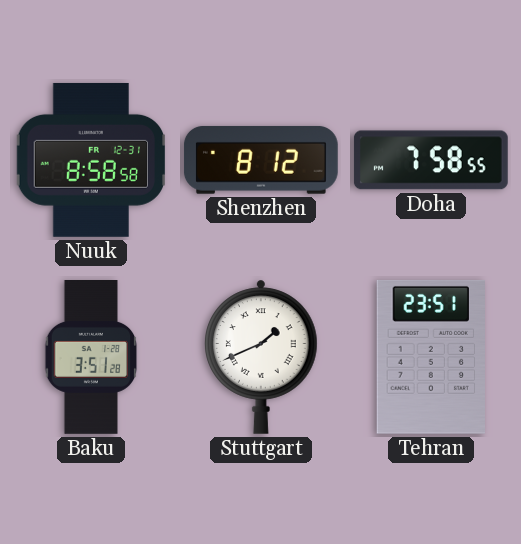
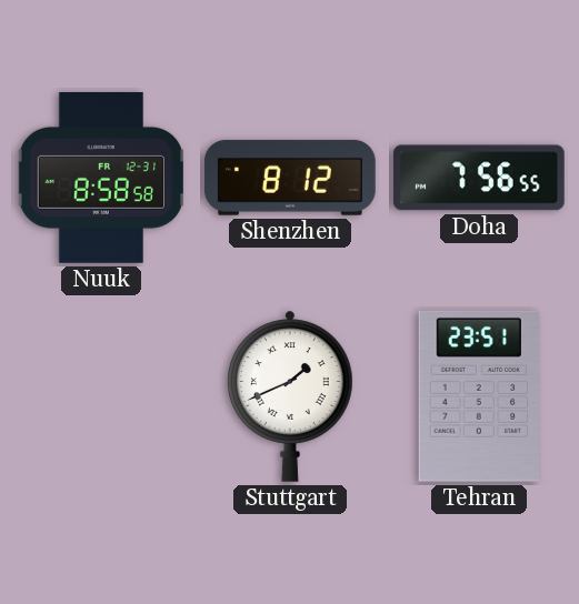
Doha: 7:58 -> 7:56
Baku: 3:51 -> none
